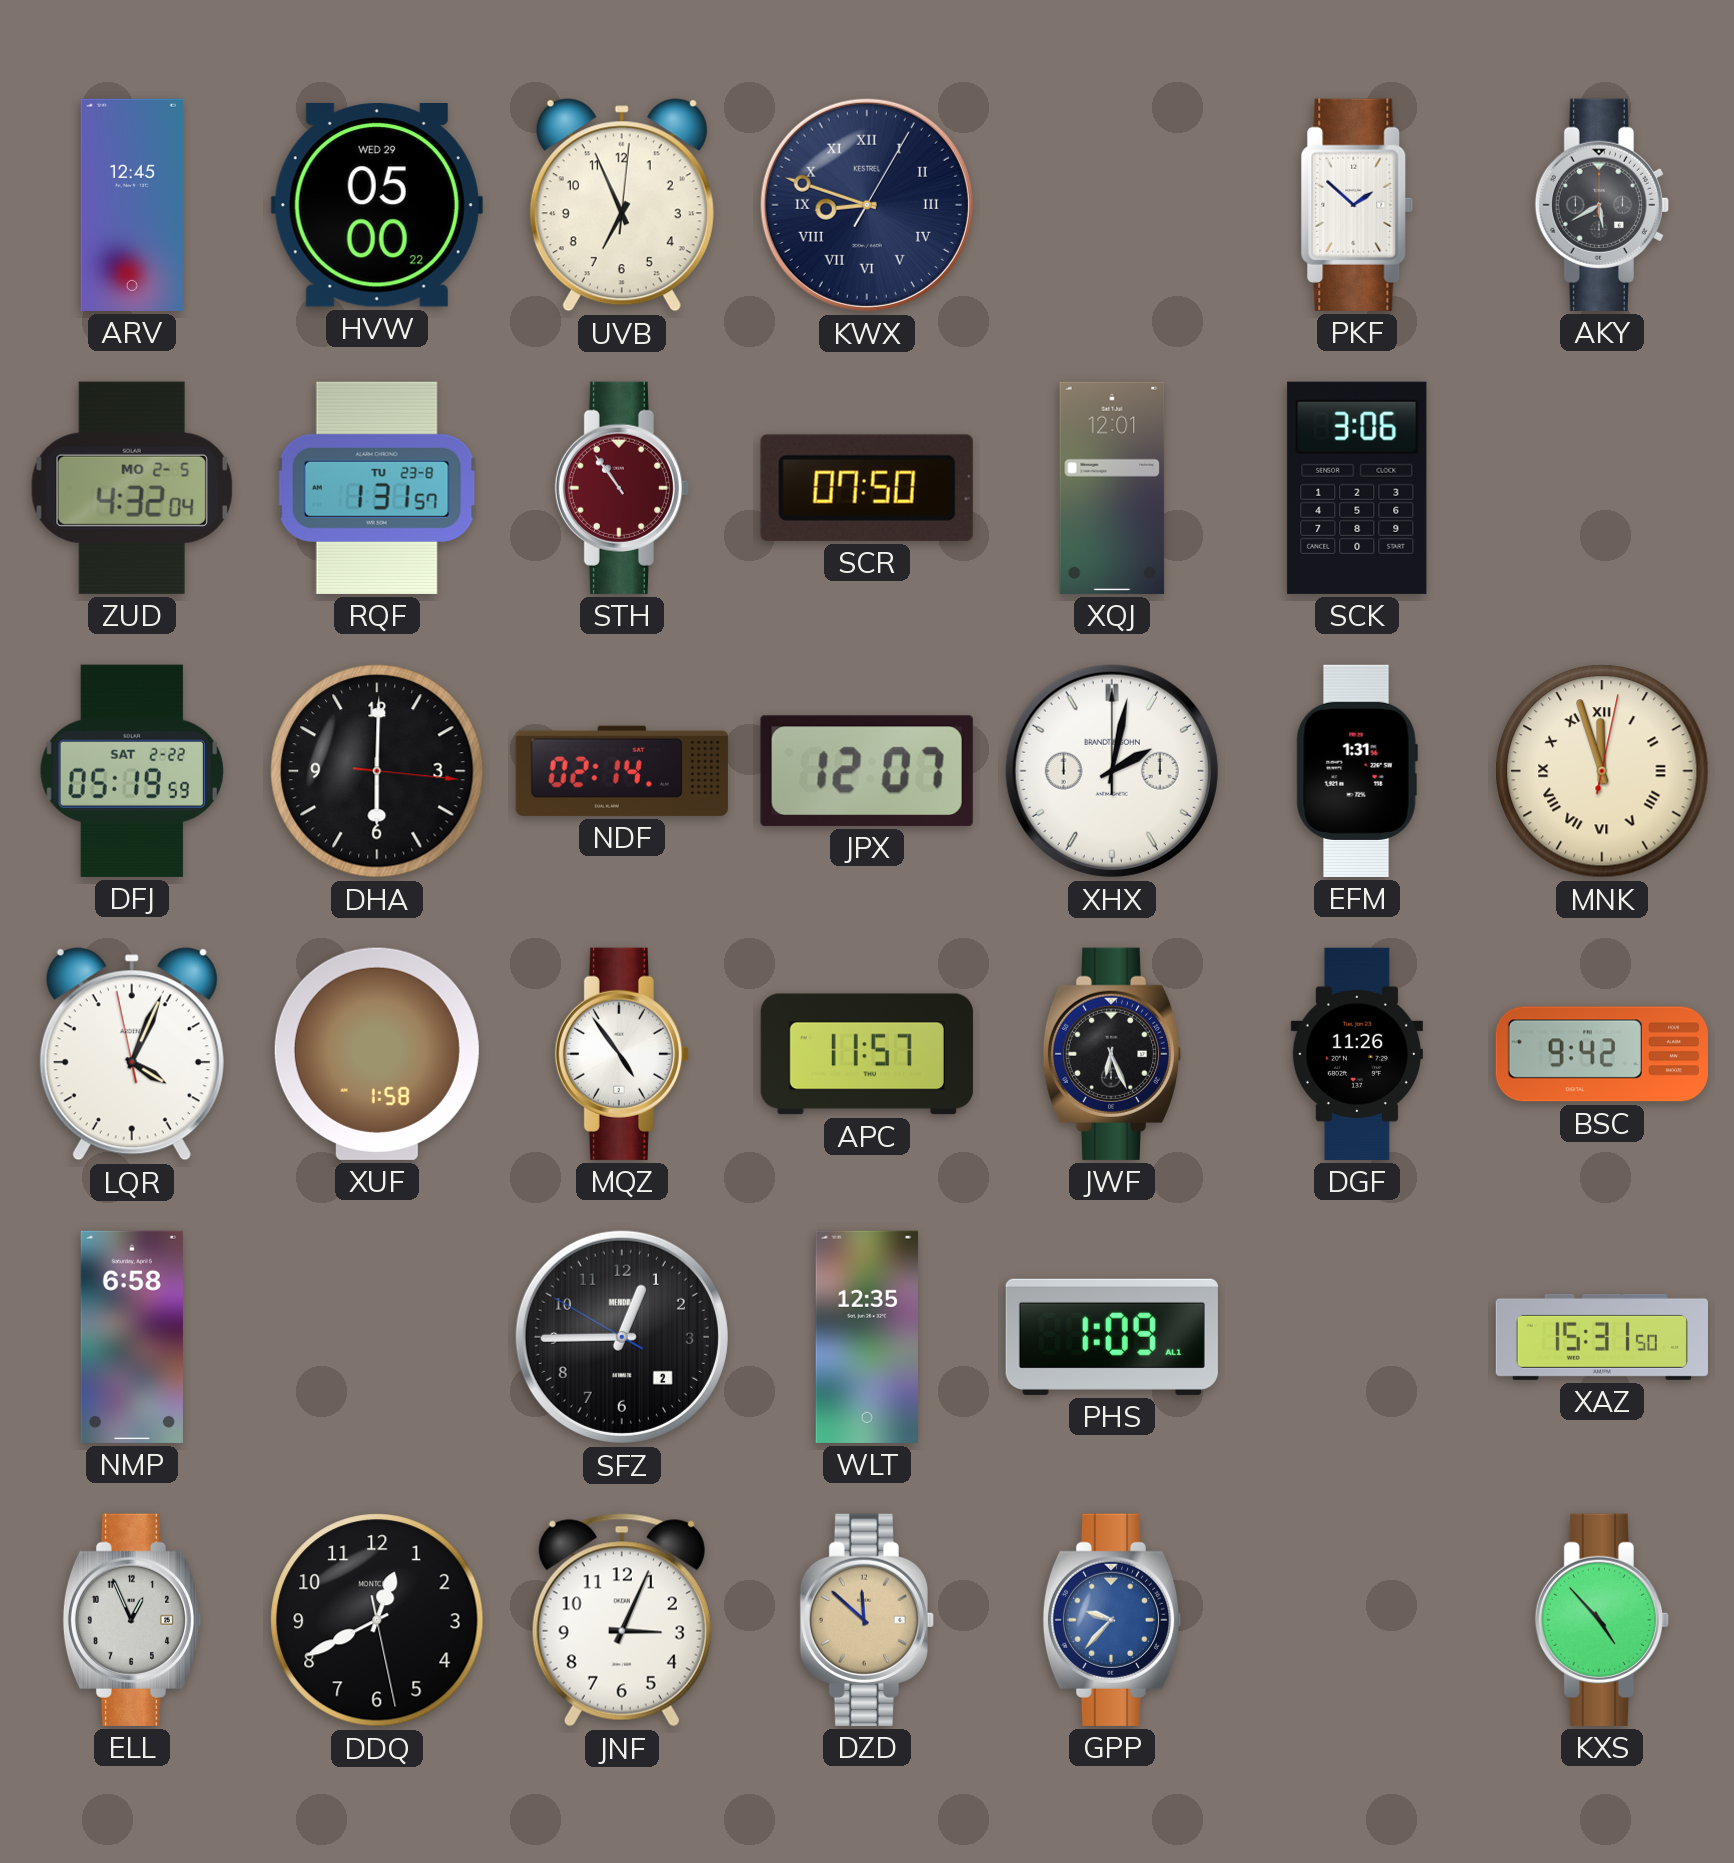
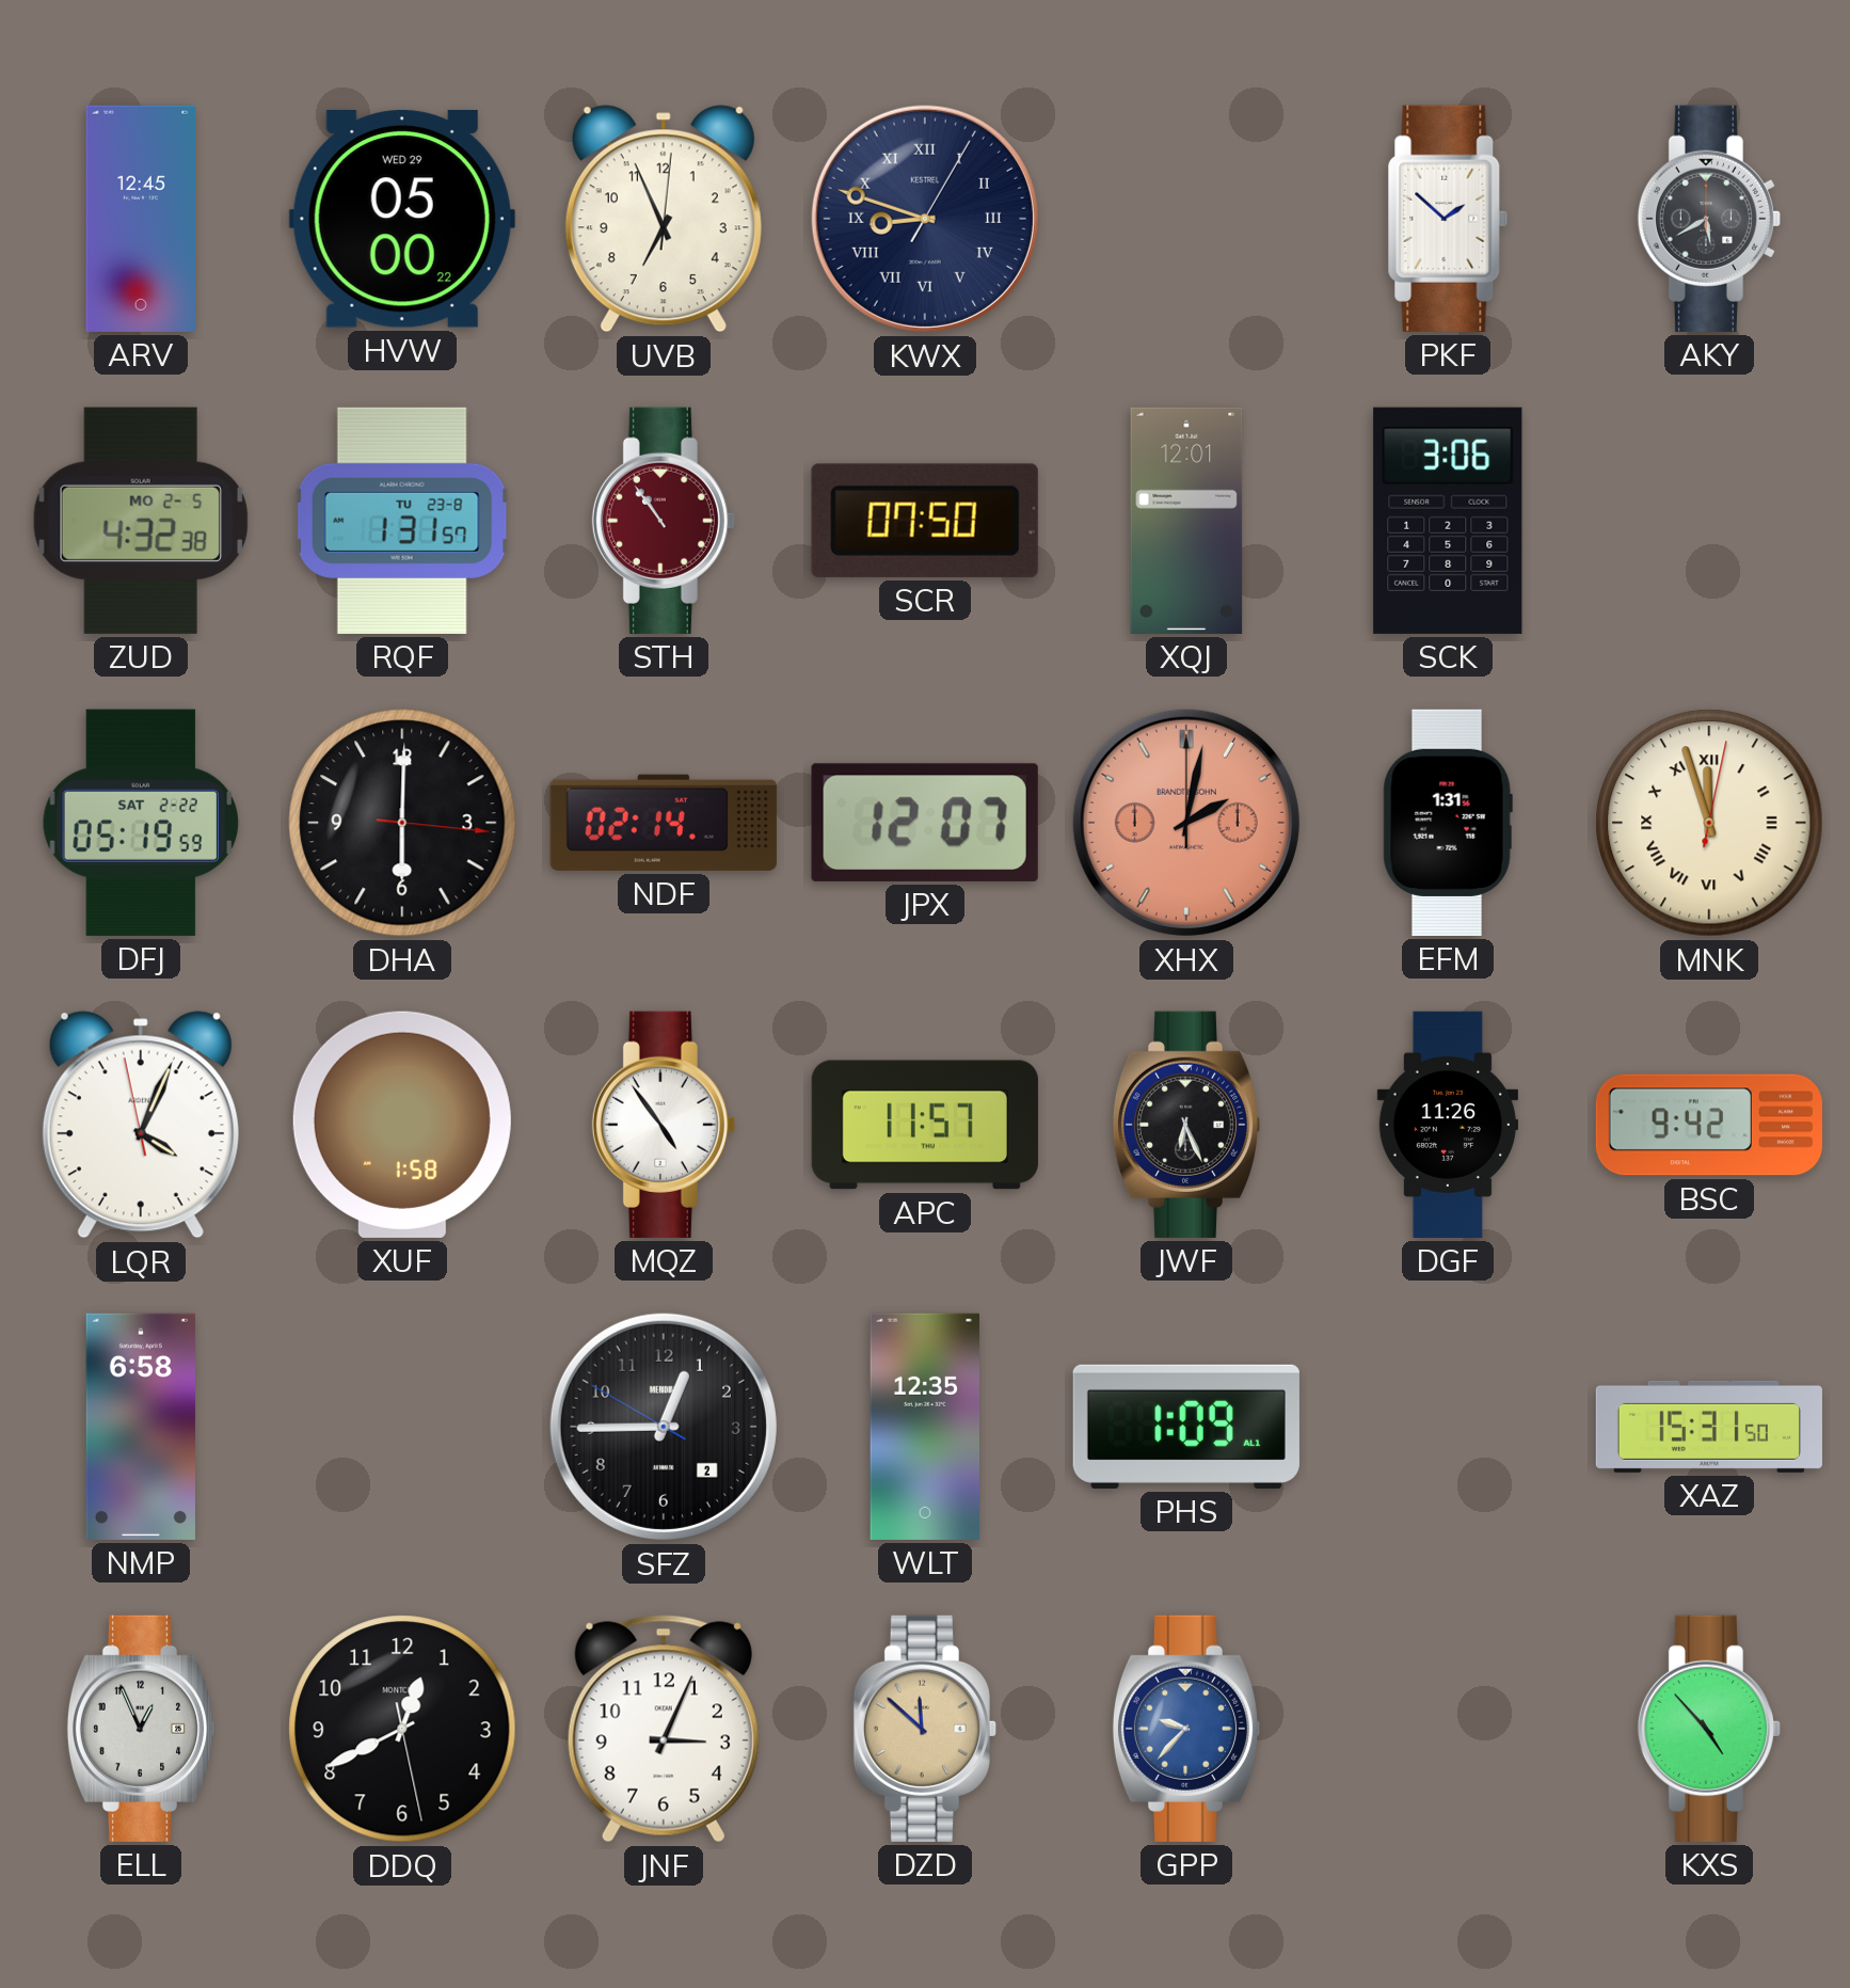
ZUD: 4:32:04 -> 4:32:38
XHX dial: white -> salmon
